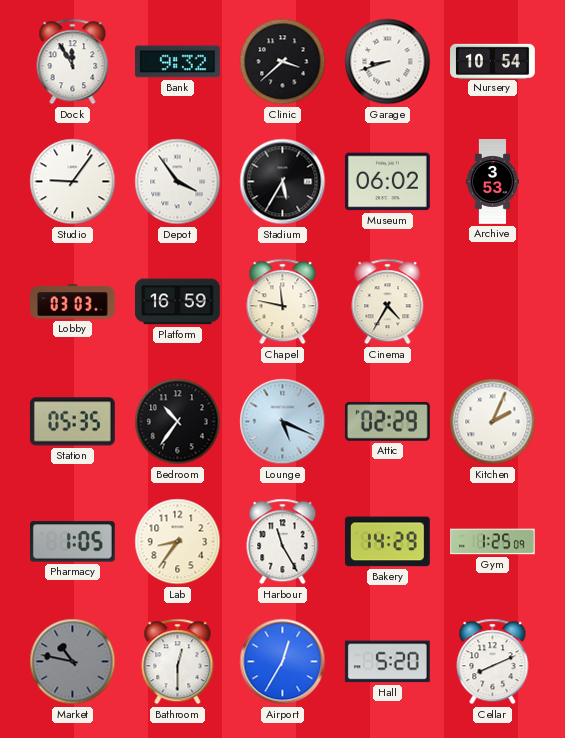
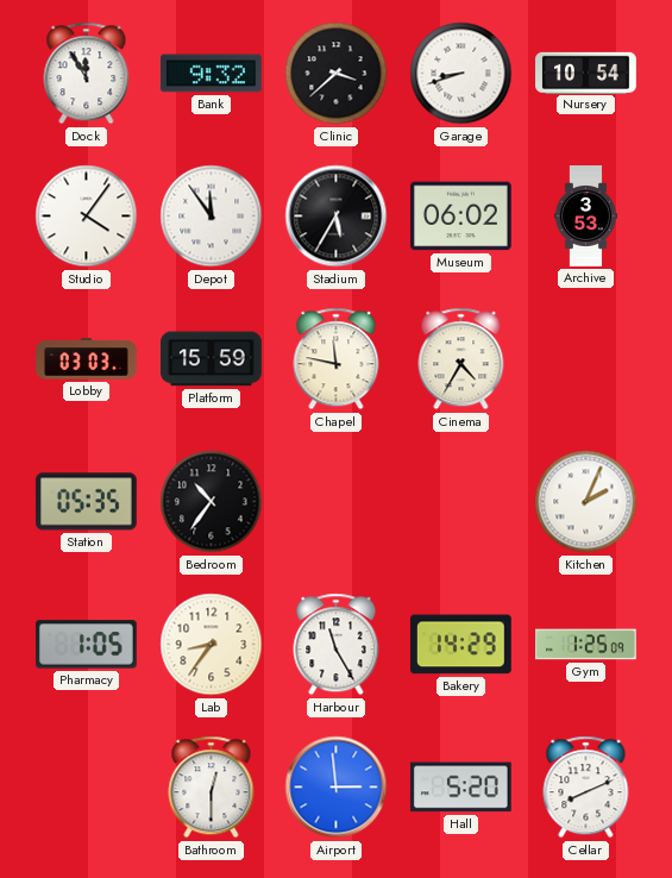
Studio: 9:06 -> 4:06
Depot: 3:54 -> 11:54
Platform: 16:59 -> 15:59
Lounge: 5:19 -> none
Attic: 02:29 -> none
Market: 10:47 -> none
Airport: 12:35 -> 2:59
